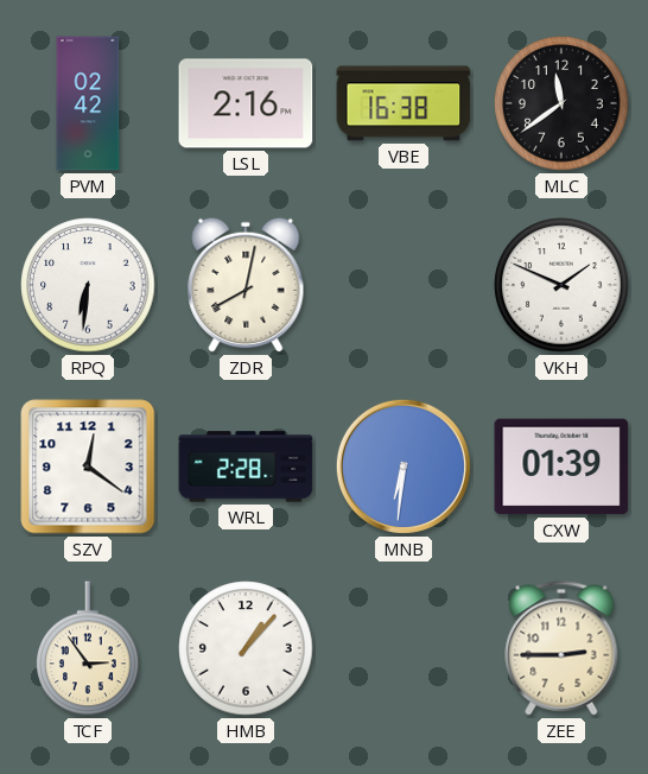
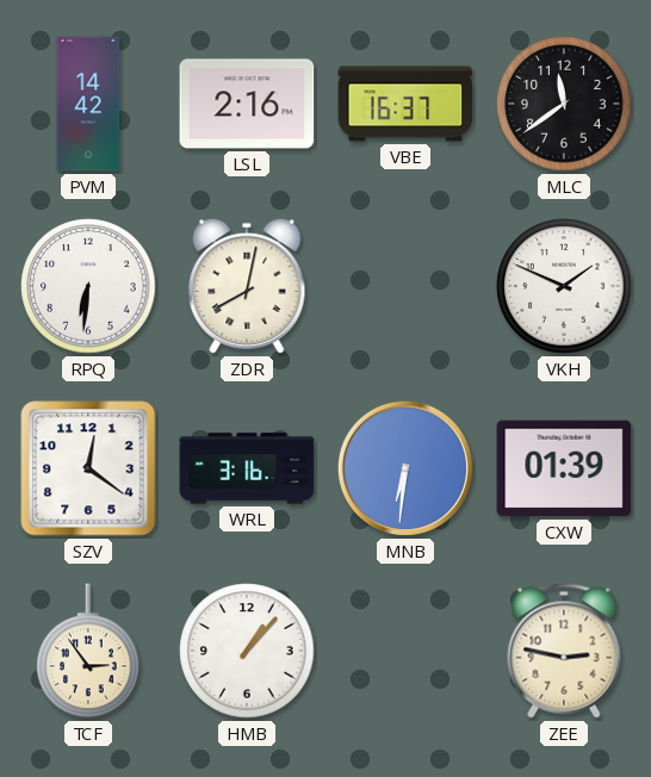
PVM: 02:42 -> 14:42
VBE: 16:38 -> 16:37
WRL: 2:28 -> 3:16
ZEE: 2:45 -> 2:47
